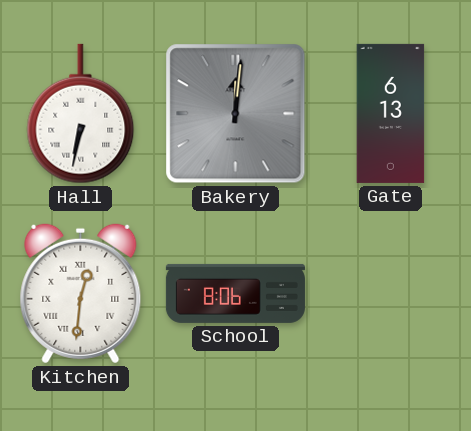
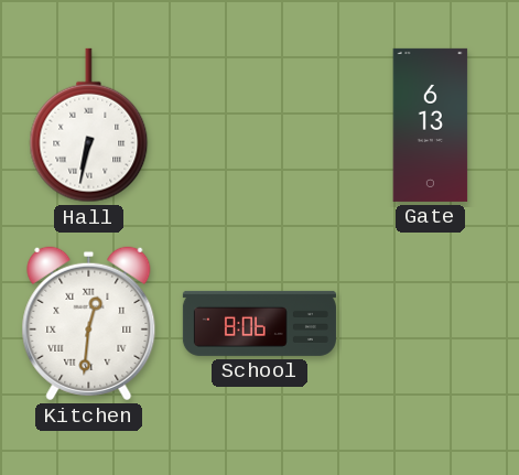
Bakery: 12:01 -> none
